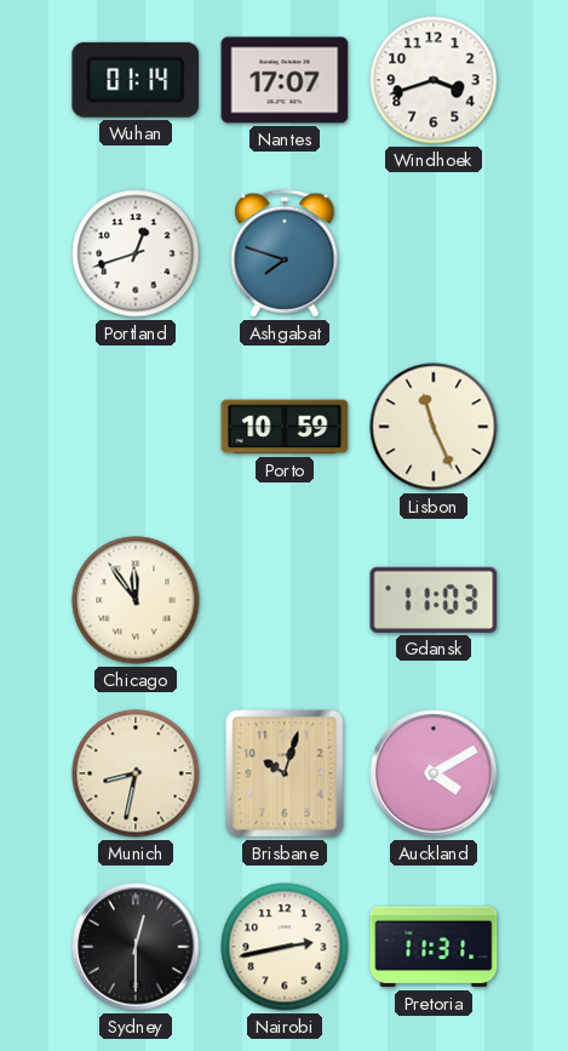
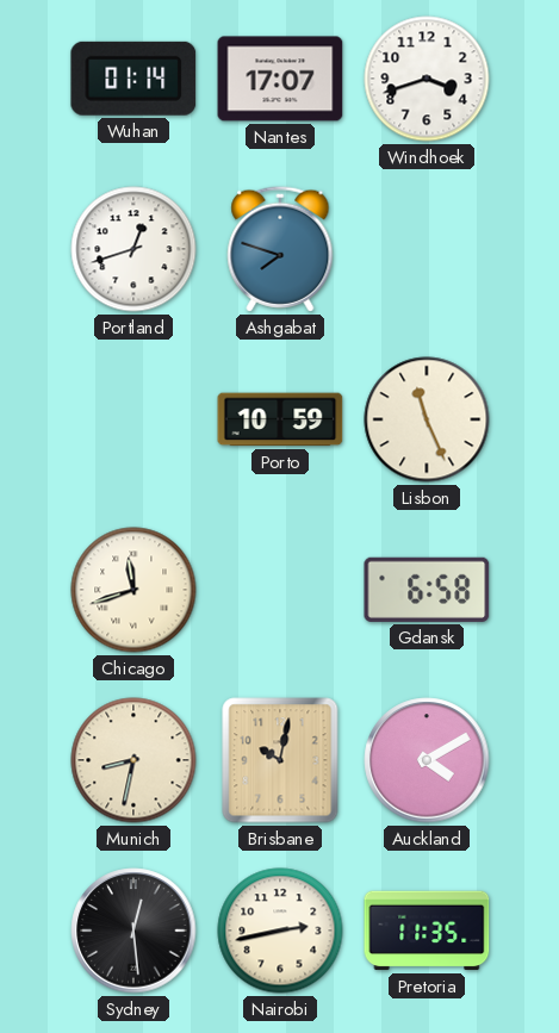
Chicago: 11:54 -> 11:42
Gdansk: 11:03 -> 6:58
Brisbane: 10:03 -> 10:02
Sydney: 12:30 -> 12:29
Pretoria: 11:31 -> 11:35
